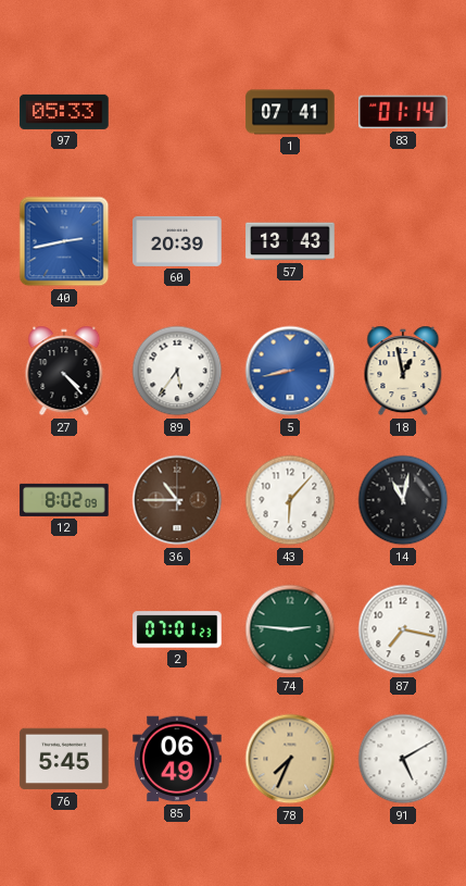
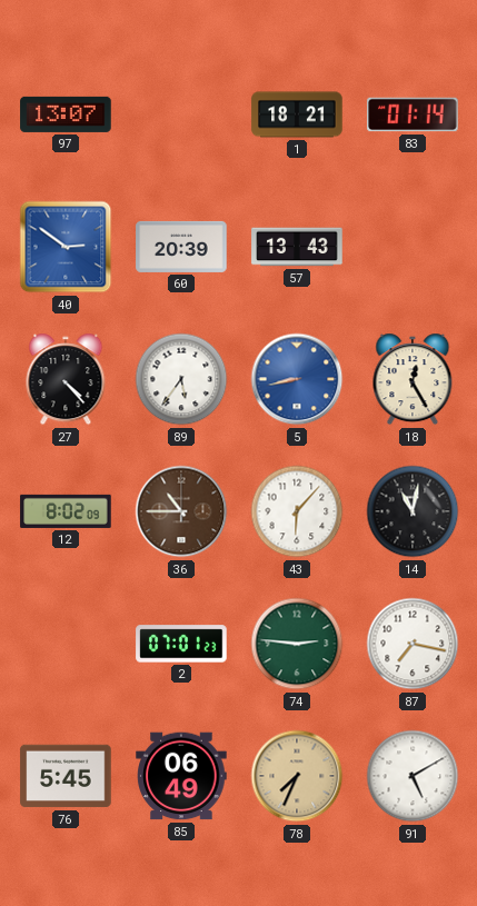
97: 05:33 -> 13:07
1: 07:41 -> 18:21
40: 2:43 -> 2:51
18: 12:58 -> 12:25
